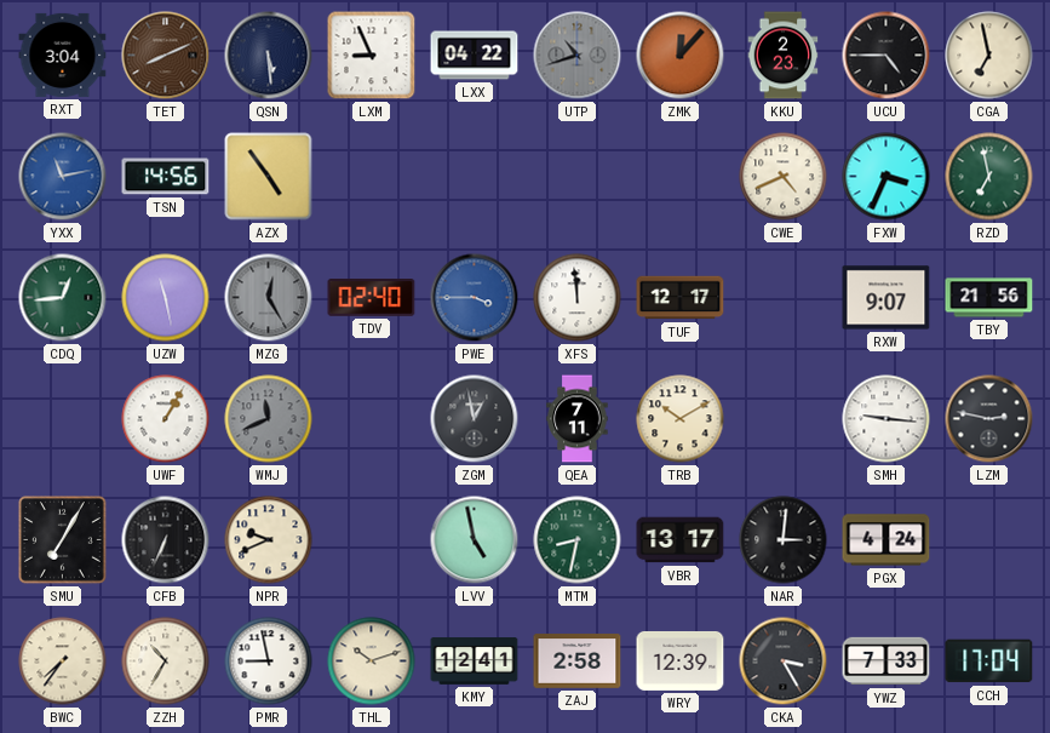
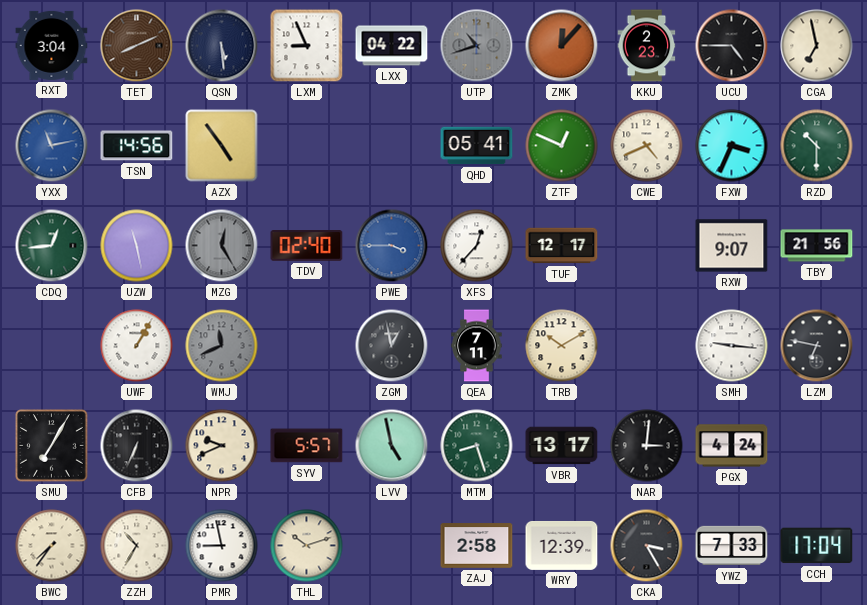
QHD: none -> 05:41
ZTF: none -> 12:49
RZD: 6:58 -> 10:30
XFS: 11:59 -> 12:37
LZM: 2:47 -> 6:47
SYV: none -> 5:57
MTM: 8:32 -> 8:27
KMY: 12:41 -> none
